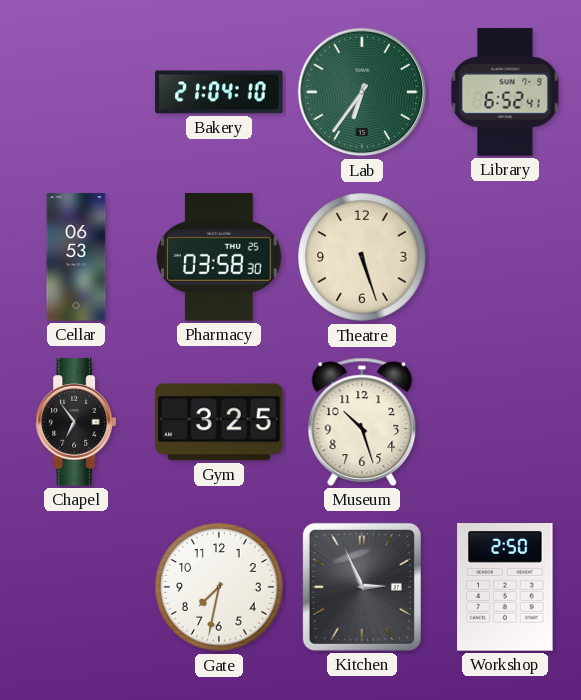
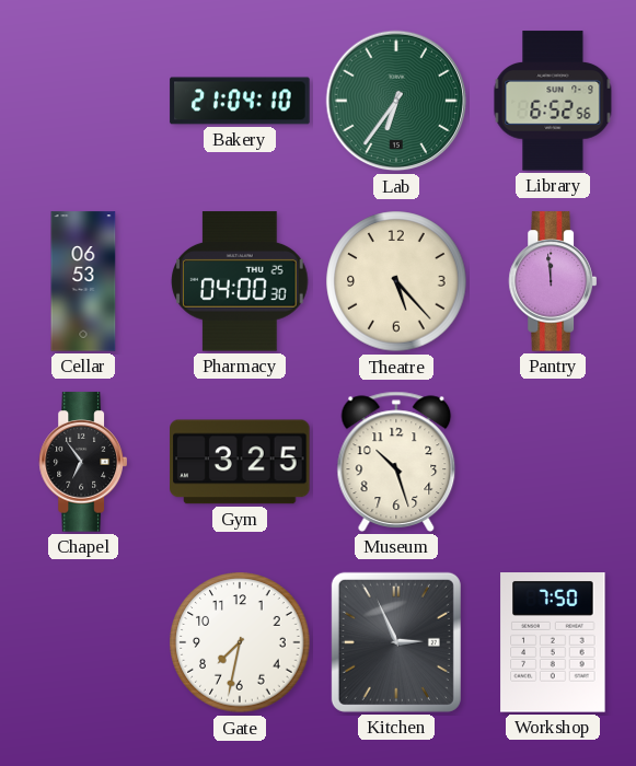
Library: 6:52:41 -> 6:52:56
Pharmacy: 03:58 -> 04:00
Theatre: 5:27 -> 5:23
Pantry: none -> 11:59
Workshop: 2:50 -> 7:50
